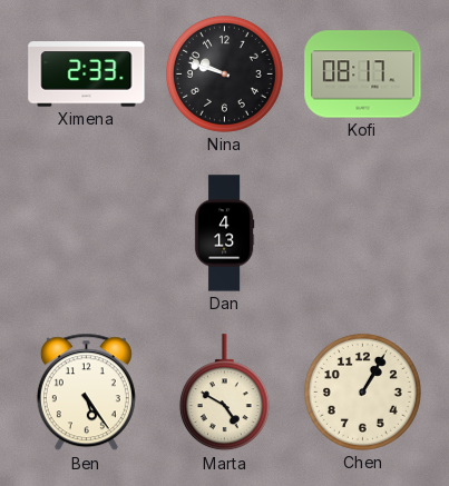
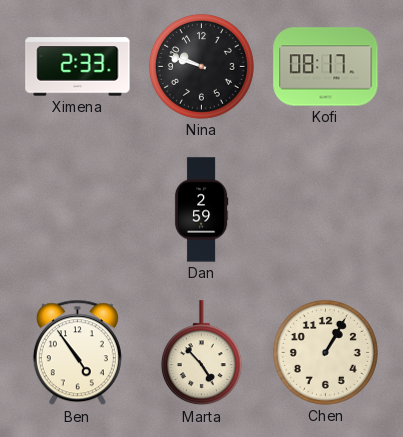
Dan: 4:13 -> 2:59
Ben: 5:24 -> 4:54
Marta: 4:50 -> 4:53
